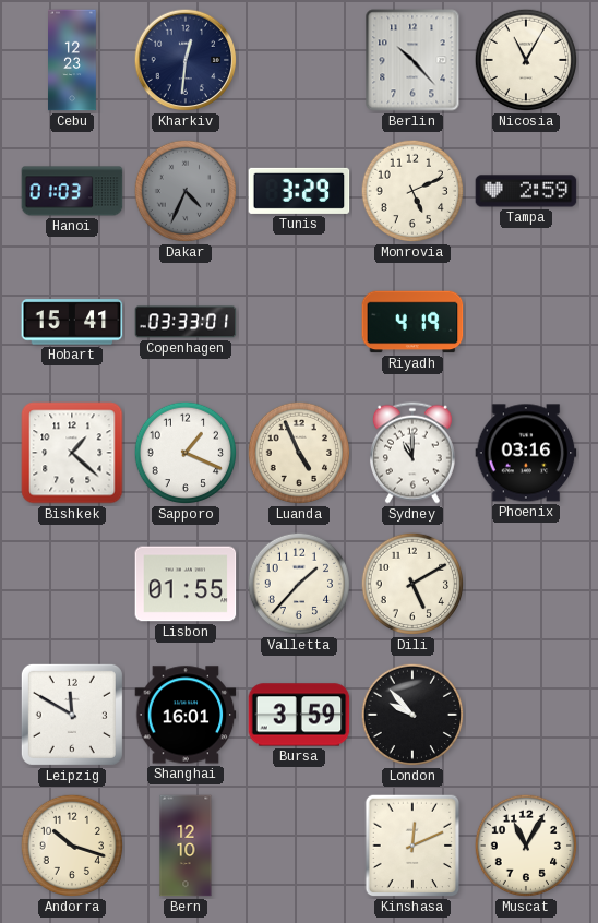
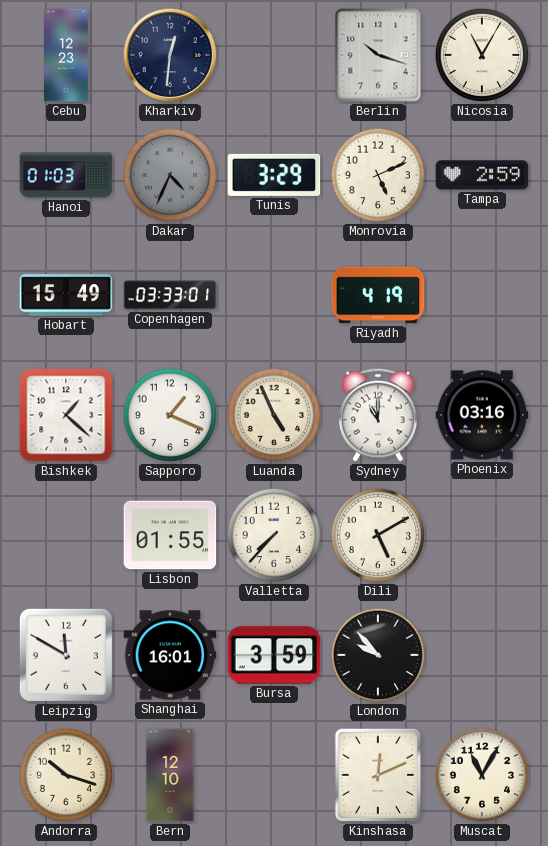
Berlin: 10:23 -> 10:18
Hobart: 15:41 -> 15:49
Valletta: 1:37 -> 7:37
